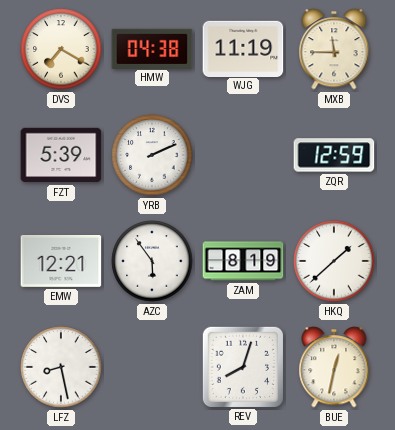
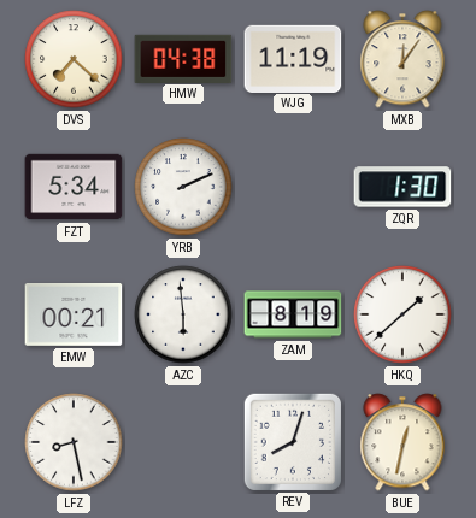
DVS: 7:20 -> 7:22
MXB: 11:45 -> 12:06
FZT: 5:39 -> 5:34
ZQR: 12:59 -> 1:30
EMW: 12:21 -> 00:21
AZC: 5:54 -> 5:59
